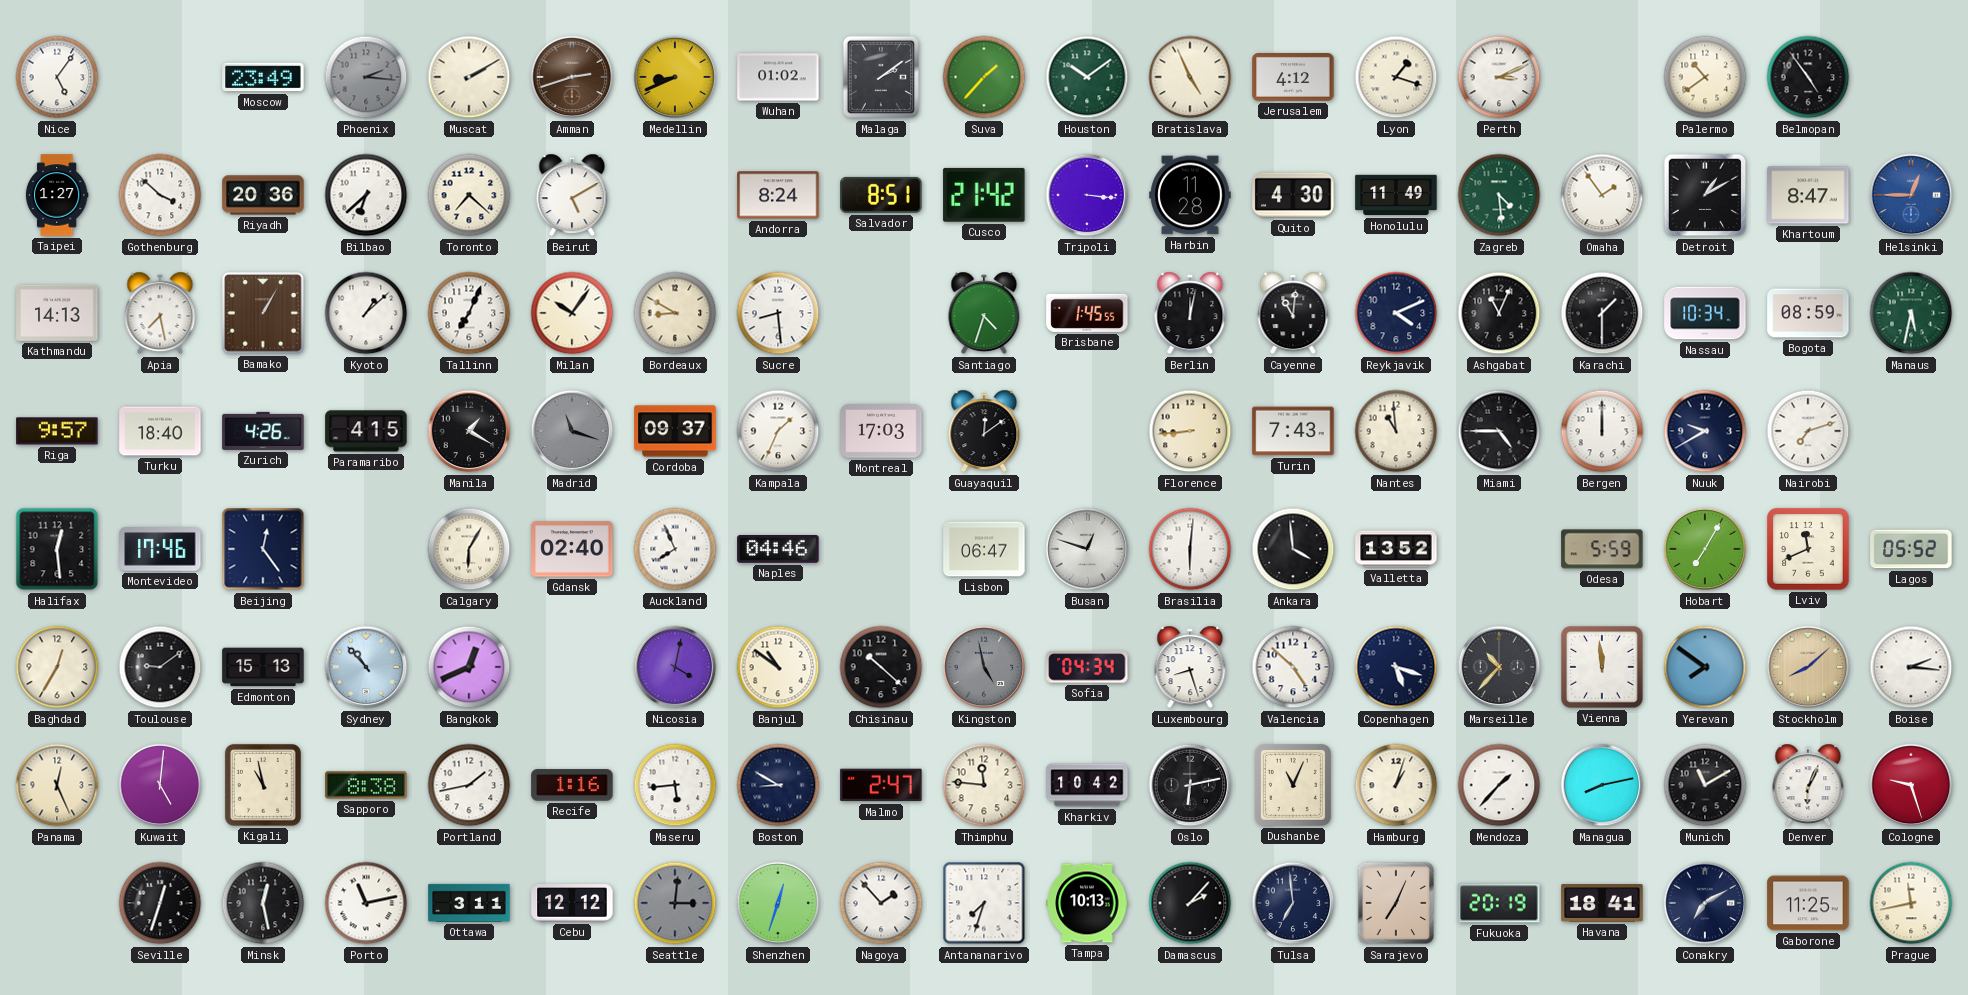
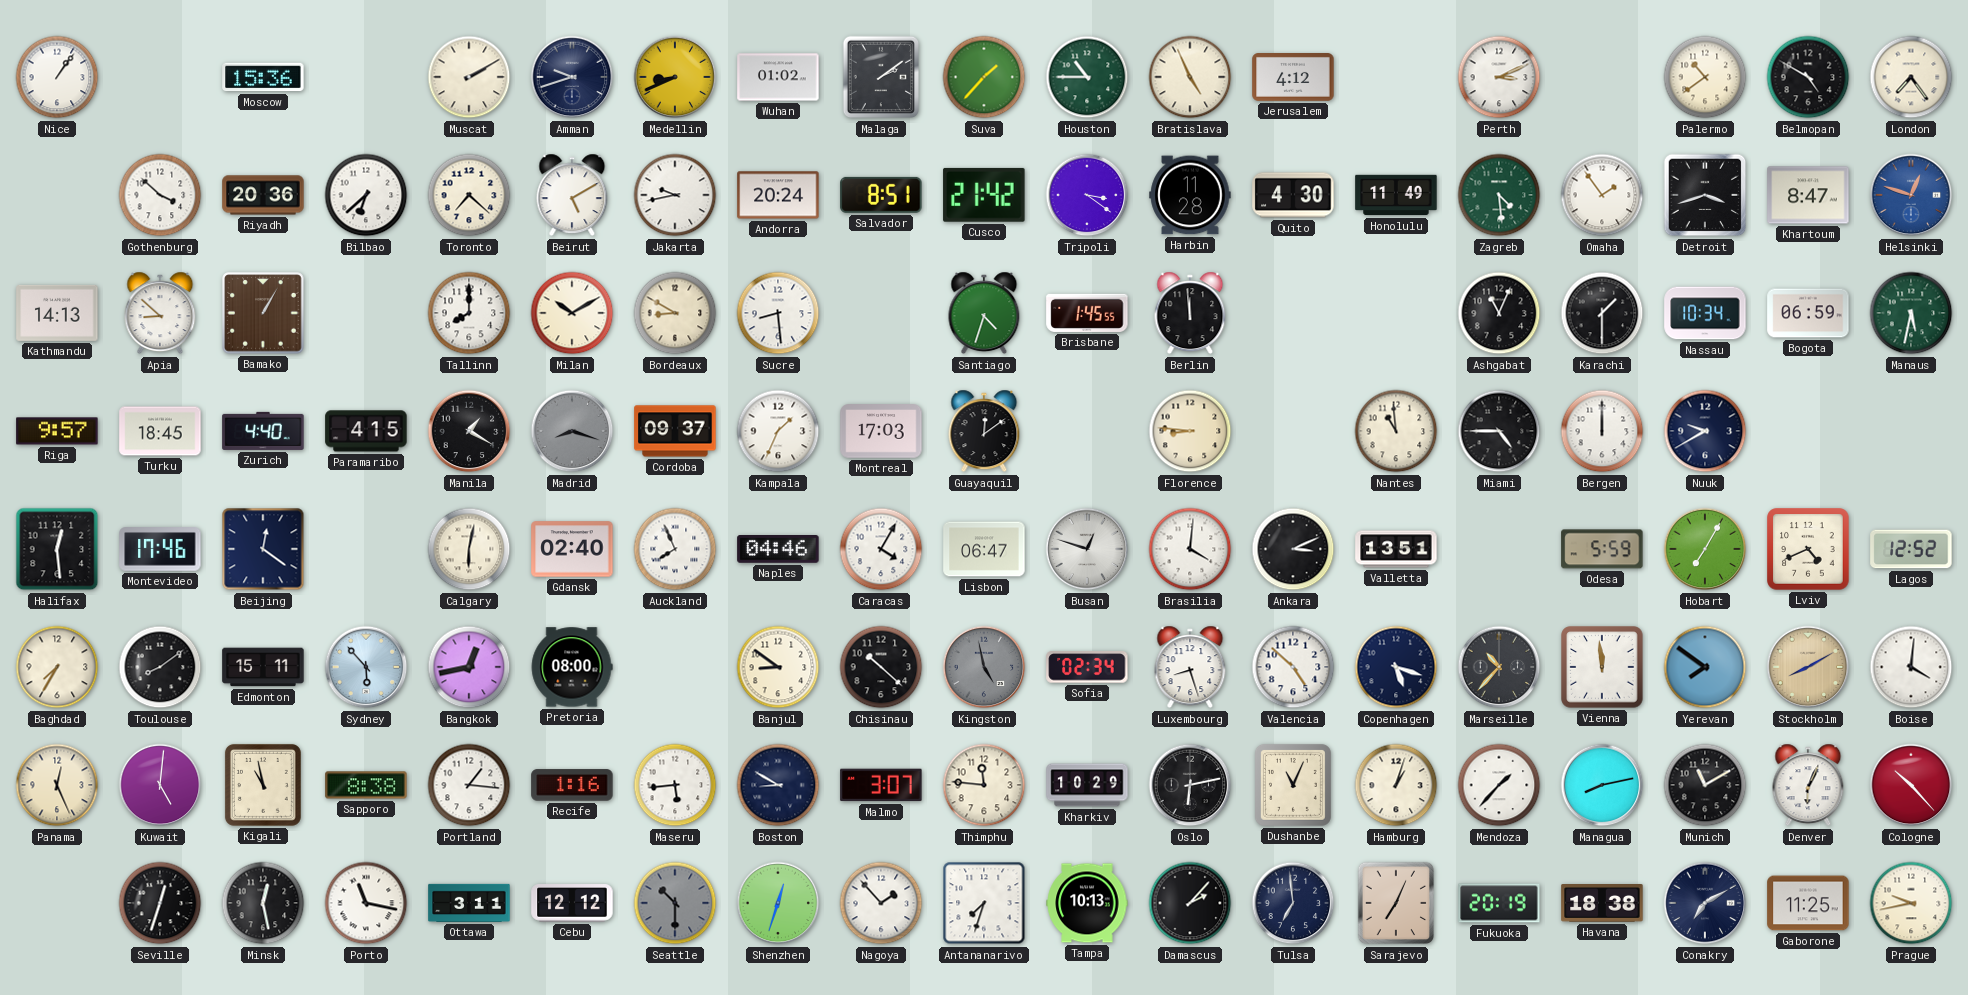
Nice: 5:06 -> 1:06
Moscow: 23:49 -> 15:36
Phoenix: 2:16 -> none
Amman: 2:42 -> 9:42
Amman dial: brown -> navy
Houston: 10:09 -> 10:45
Lyon: 1:18 -> none
Belmopan: 4:54 -> 4:50
London: none -> 7:24
Taipei: 1:27 -> none
Jakarta: none -> 9:43
Andorra: 8:24 -> 20:24
Tripoli: 3:16 -> 3:21
Detroit: 1:10 -> 3:42
Helsinki: 12:45 -> 12:48
Apia: 7:28 -> 8:52
Kyoto: 1:08 -> none
Tallinn: 7:04 -> 8:00
Milan: 10:06 -> 10:10
Berlin: 12:02 -> 11:59
Cayenne: 11:01 -> none
Reykjavik: 4:11 -> none
Bogota: 08:59 -> 06:59
Turku: 18:40 -> 18:45
Zurich: 4:26 -> 4:40
Madrid: 11:18 -> 8:18
Florence: 8:44 -> 8:46
Turin: 7:43 -> none
Nairobi: 7:12 -> none
Beijing: 12:24 -> 12:21
Calgary: 6:05 -> 6:02
Caracas: none -> 4:05
Brasilia: 6:01 -> 4:01
Ankara: 3:59 -> 3:11
Valletta: 13:52 -> 13:51
Lviv: 11:41 -> 4:41
Lagos: 05:52 -> 12:52
Baghdad: 12:35 -> 7:35
Toulouse: 9:09 -> 8:09
Edmonton: 15:13 -> 15:11
Sydney: 10:53 -> 5:53
Bangkok: 12:41 -> 12:43
Pretoria: none -> 08:00
Nicosia: 4:02 -> none
Banjul: 10:51 -> 8:51
Sofia: 04:34 -> 02:34
Stockholm: 8:08 -> 8:10
Boise: 2:16 -> 4:01
Portland: 1:43 -> 1:16
Malmo: 2:47 -> 3:07
Kharkiv: 10:42 -> 10:29
Cologne: 9:27 -> 10:23
Porto: 11:13 -> 11:17
Seattle: 3:01 -> 10:30
Havana: 18:41 -> 18:38
Prague: 11:43 -> 9:43
